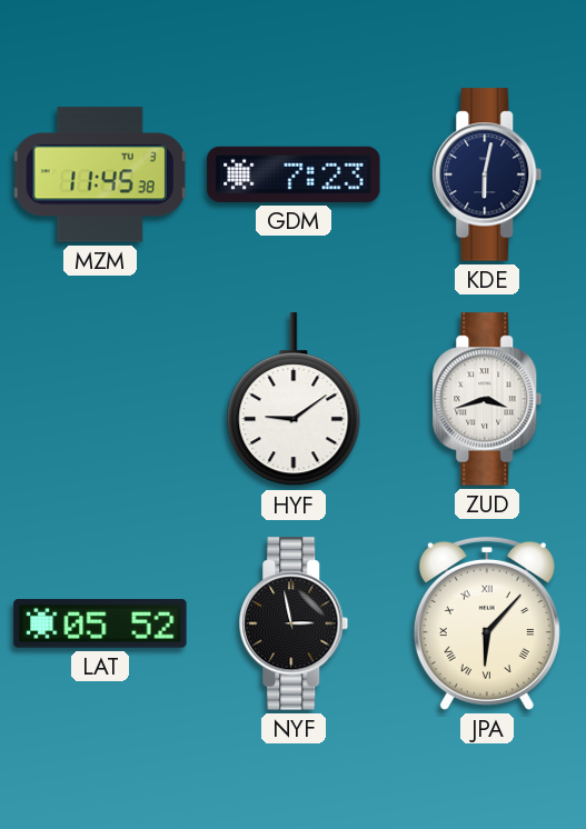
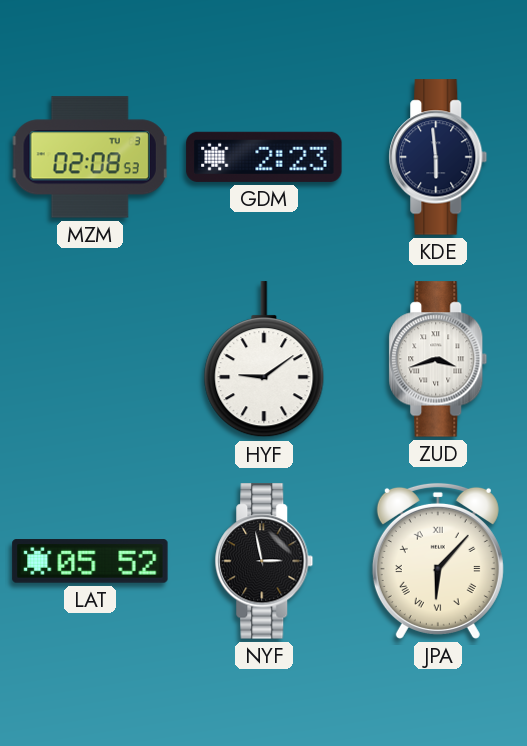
MZM: 11:45 -> 02:08
GDM: 7:23 -> 2:23
KDE: 6:02 -> 5:59
